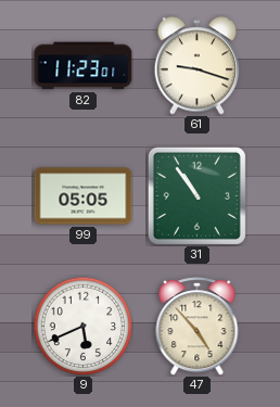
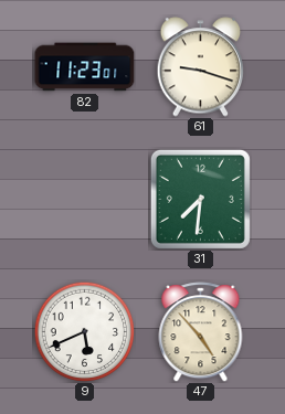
99: 05:05 -> none
31: 10:54 -> 7:31
